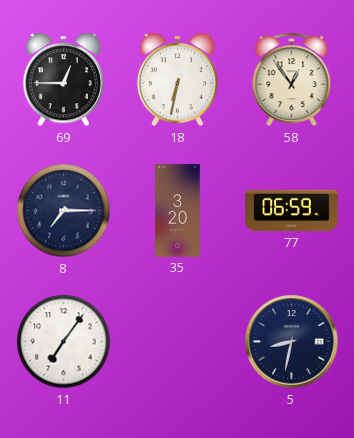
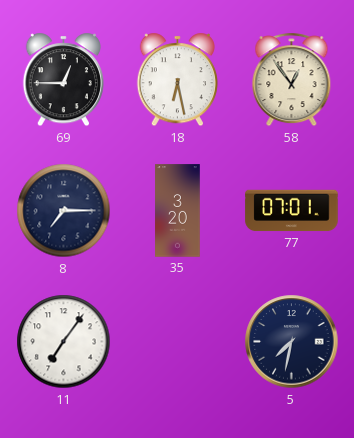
18: 6:32 -> 6:28
77: 06:59 -> 07:01
5: 8:32 -> 7:32
